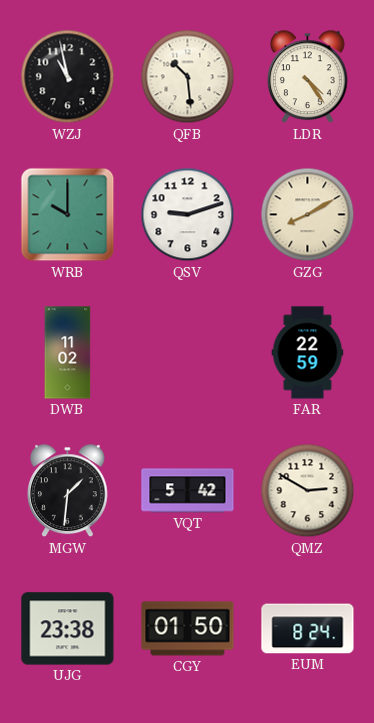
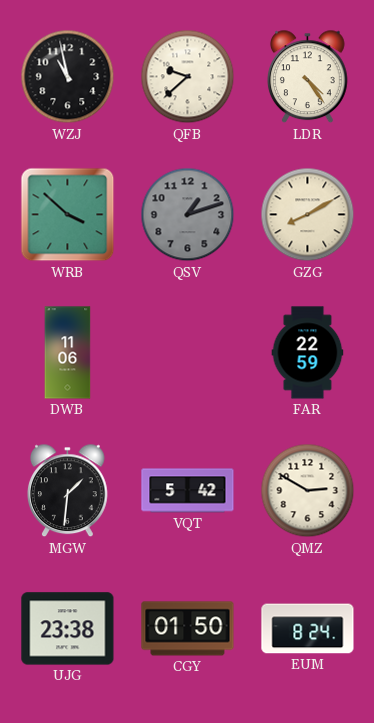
QFB: 10:29 -> 9:38
WRB: 10:00 -> 3:52
QSV: 9:12 -> 1:12
QSV dial: white -> grey
DWB: 11:02 -> 11:06
